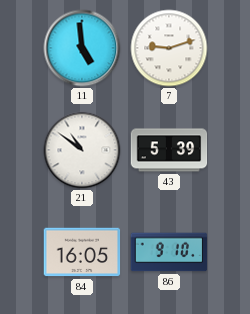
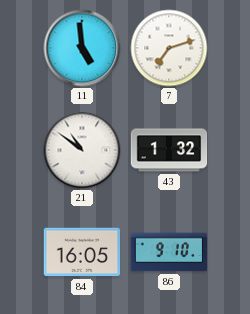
7: 9:12 -> 7:12
43: 5:39 -> 1:32
